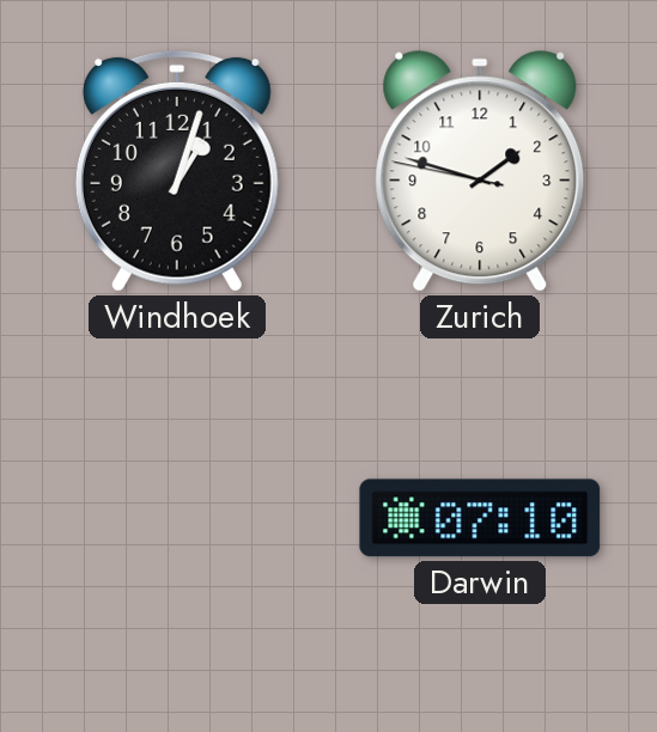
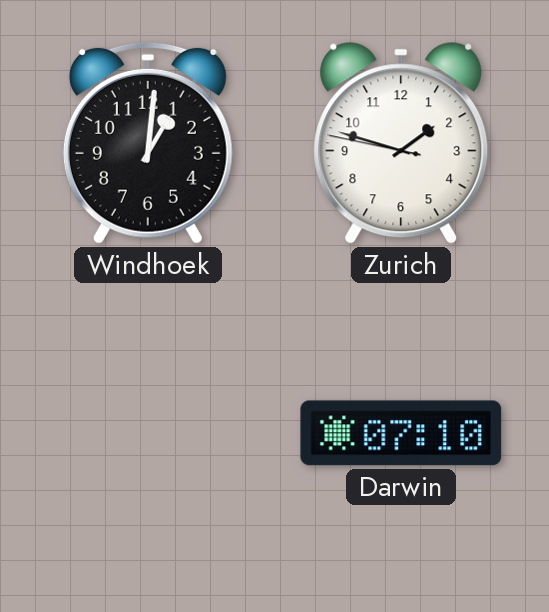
Windhoek: 1:03 -> 1:01
